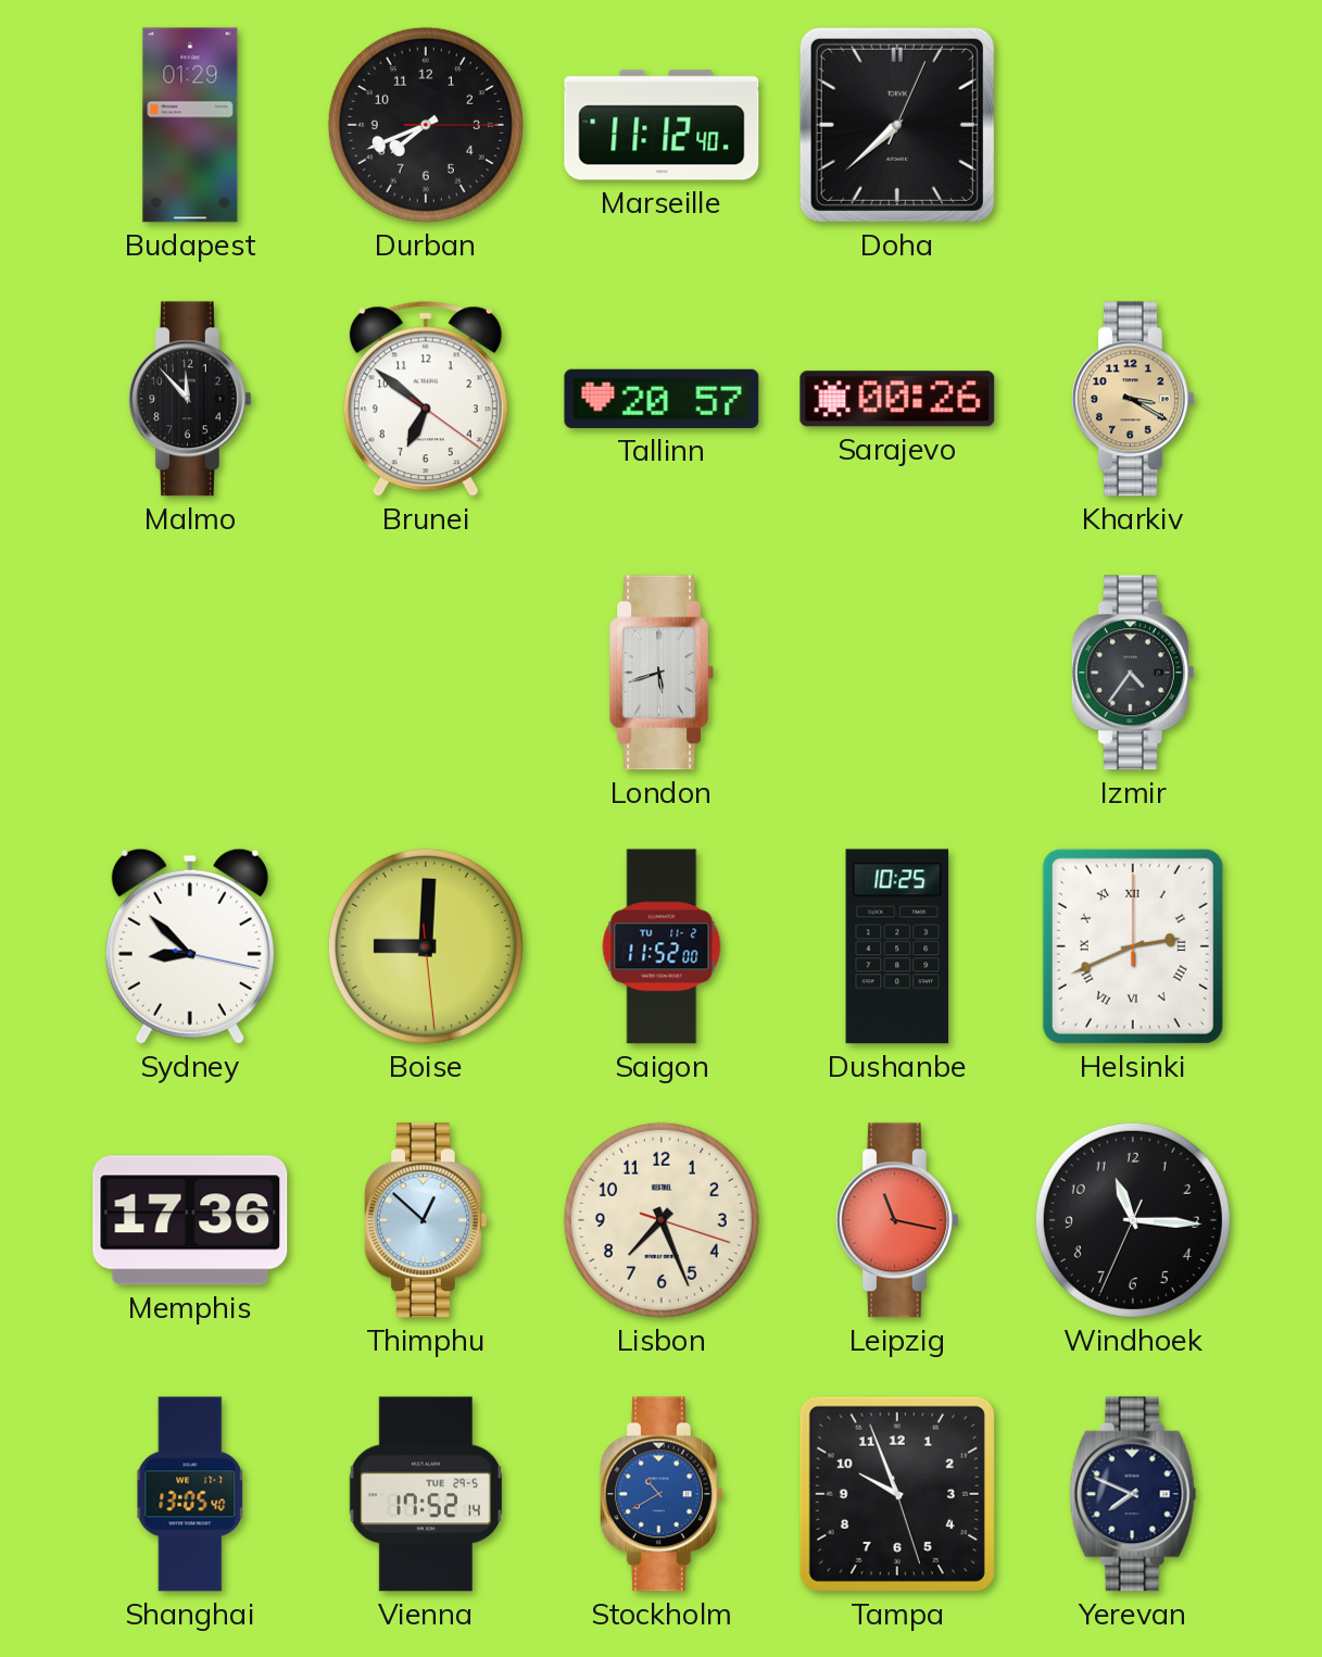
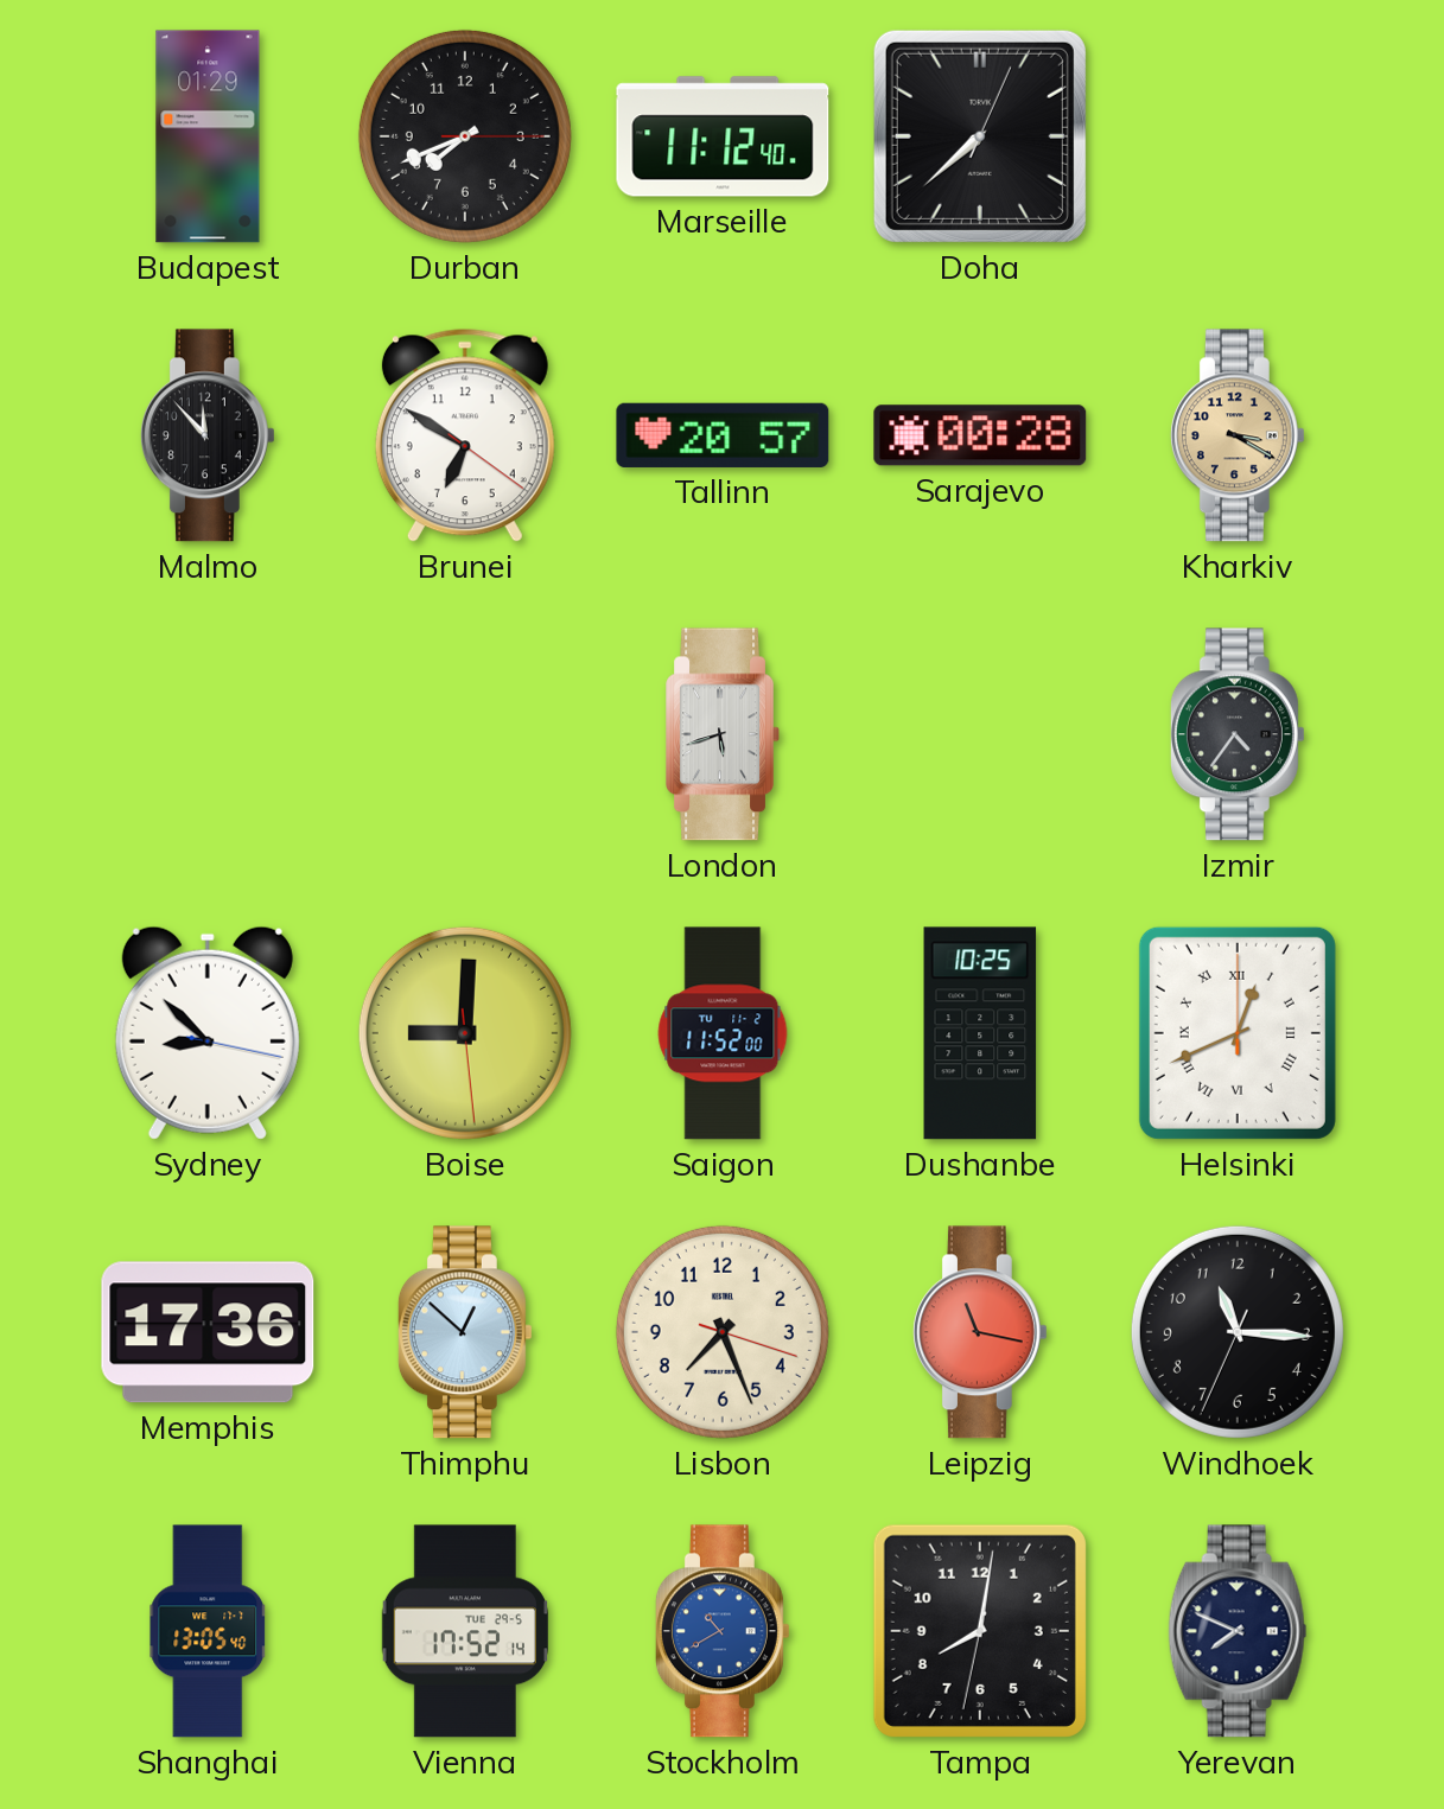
Brunei: 6:51 -> 6:50
Sarajevo: 00:26 -> 00:28
Helsinki: 2:41 -> 12:41
Tampa: 9:56 -> 8:01
